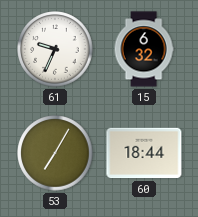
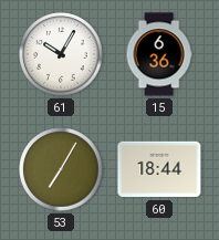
61: 9:34 -> 10:05
15: 6:32 -> 6:36
